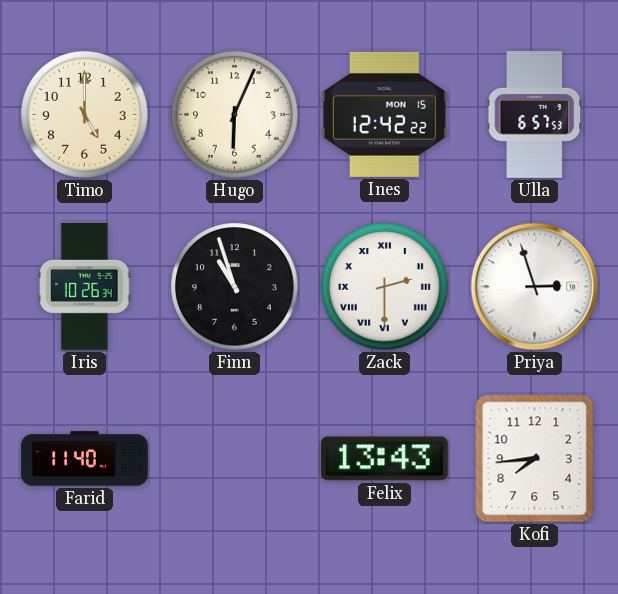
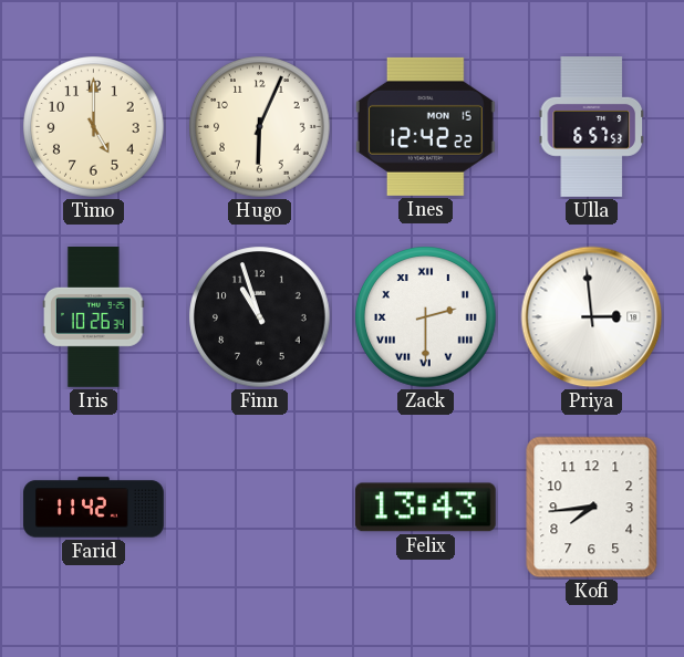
Priya: 2:57 -> 2:59
Farid: 11:40 -> 11:42
